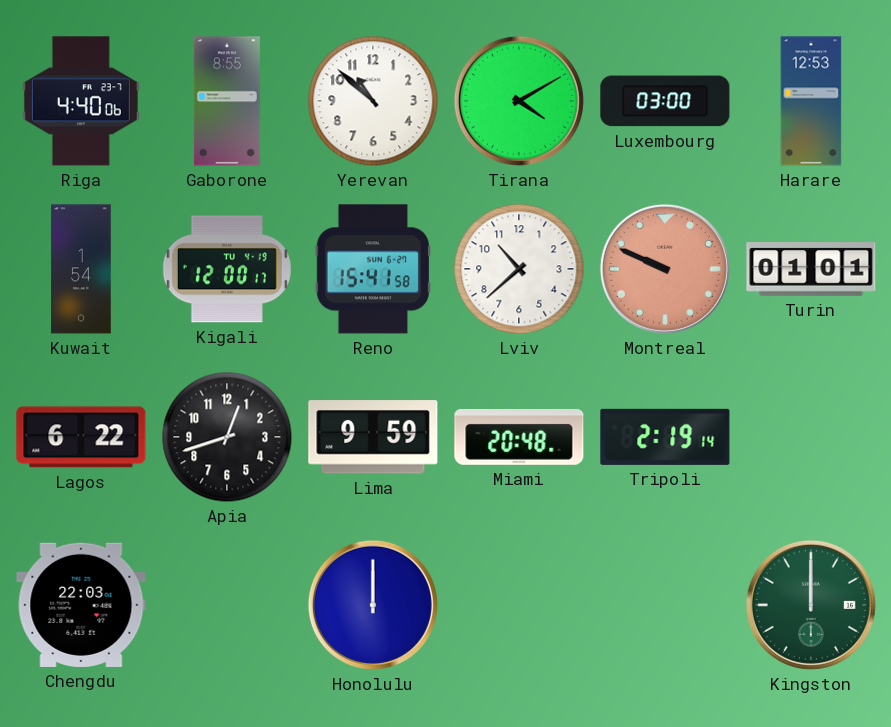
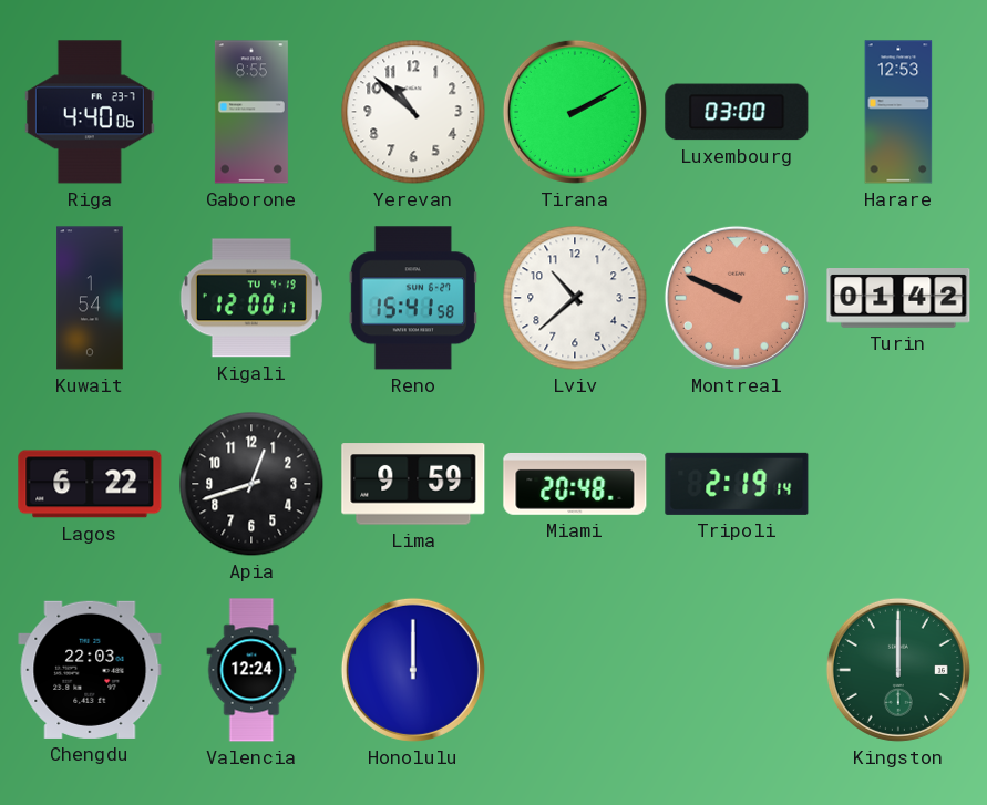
Tirana: 4:10 -> 2:10
Turin: 01:01 -> 01:42
Valencia: none -> 12:24
